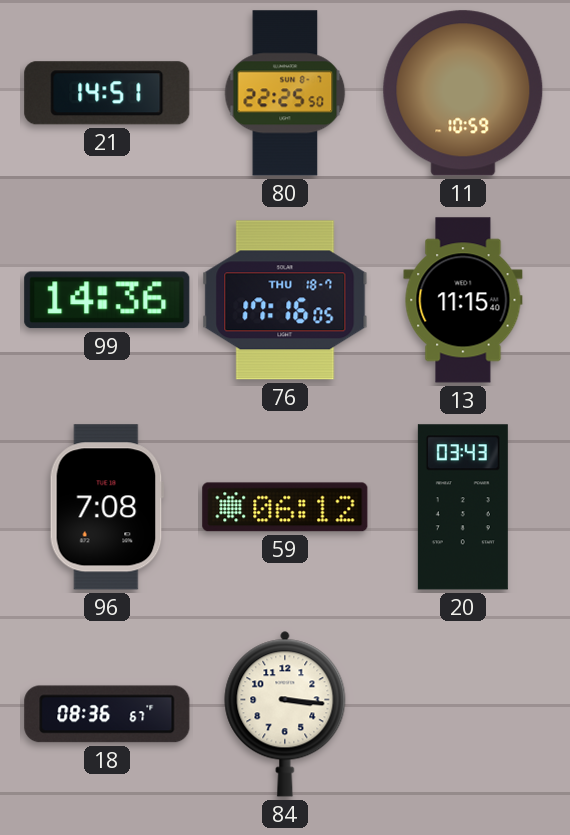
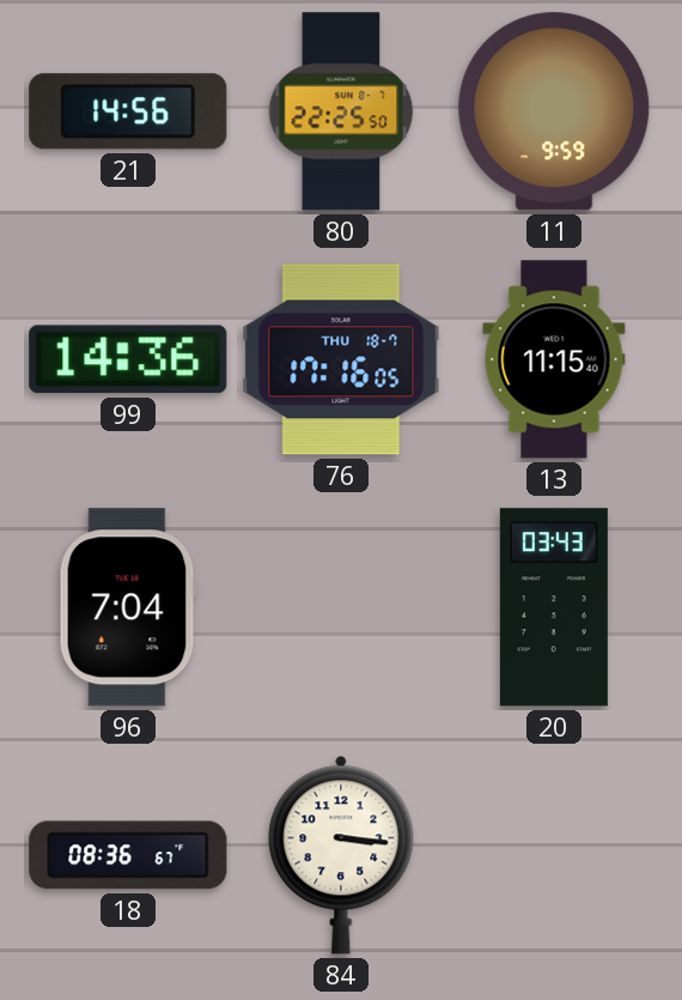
21: 14:51 -> 14:56
11: 10:59 -> 9:59
96: 7:08 -> 7:04
59: 06:12 -> none
